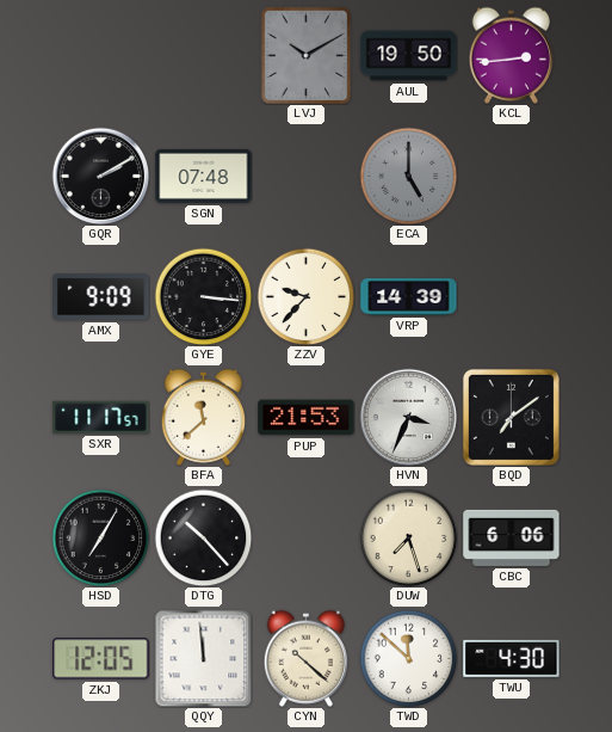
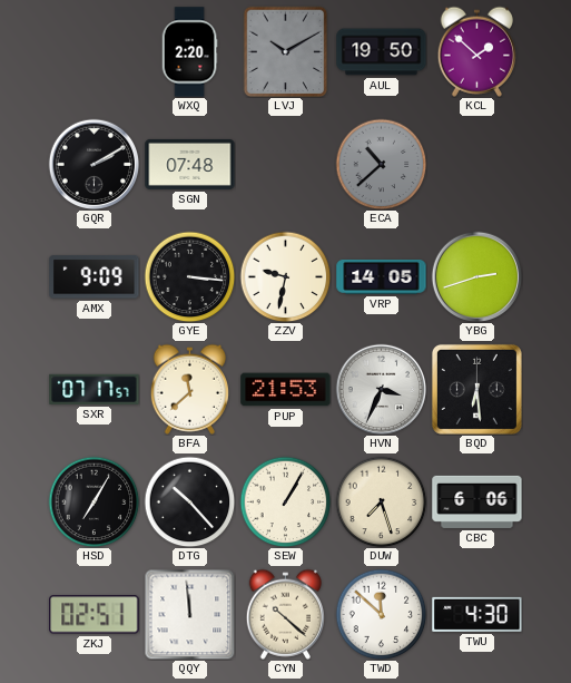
WXQ: none -> 2:20
KCL: 2:44 -> 1:52
ECA: 5:00 -> 10:38
ZZV: 9:37 -> 9:32
VRP: 14:39 -> 14:05
YBG: none -> 2:42
SXR: 11:17 -> 07:17
BQD: 7:09 -> 6:29
SEW: none -> 1:05
ZKJ: 12:05 -> 02:51
